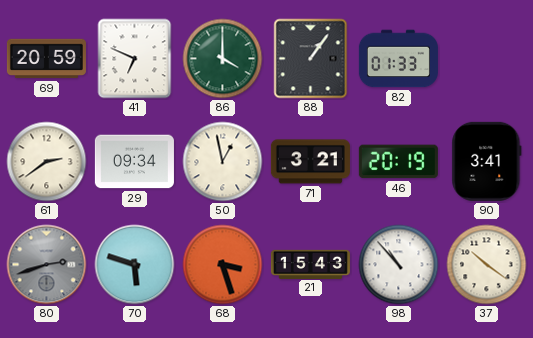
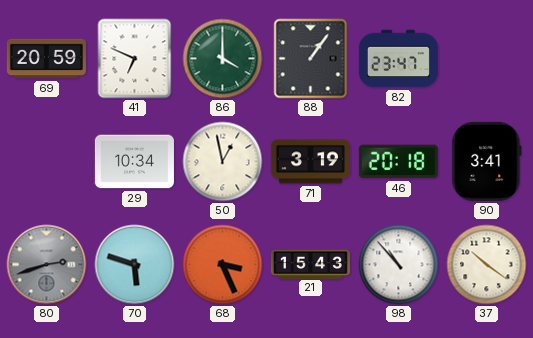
82: 01:33 -> 23:47
61: 2:39 -> none
29: 09:34 -> 10:34
71: 3:21 -> 3:19
46: 20:19 -> 20:18
68: 3:27 -> 3:26
